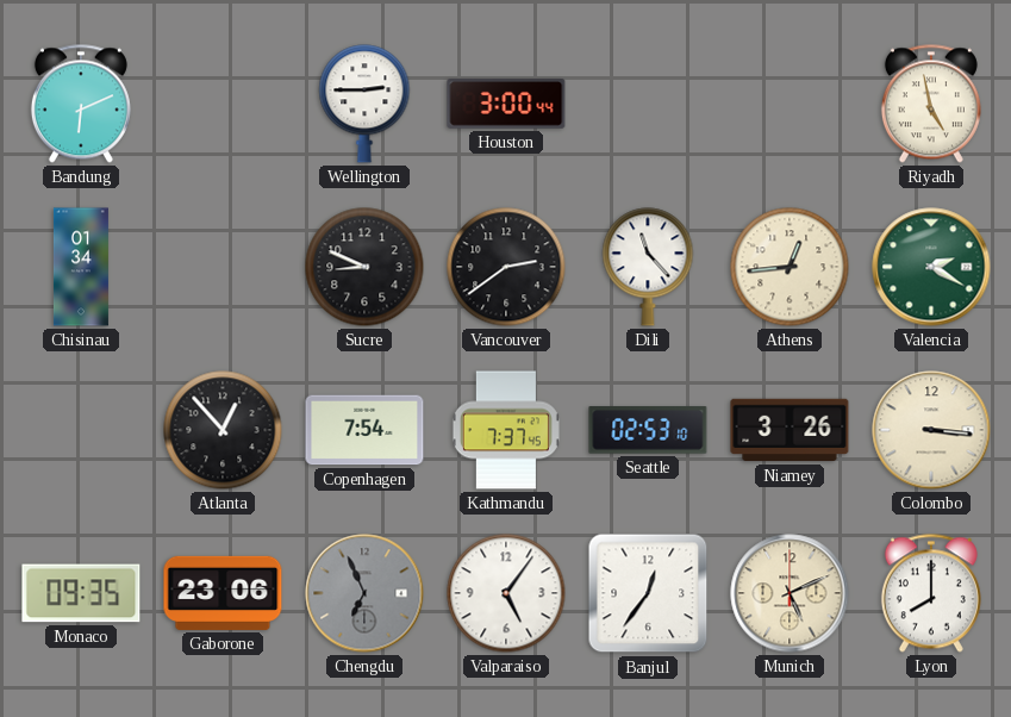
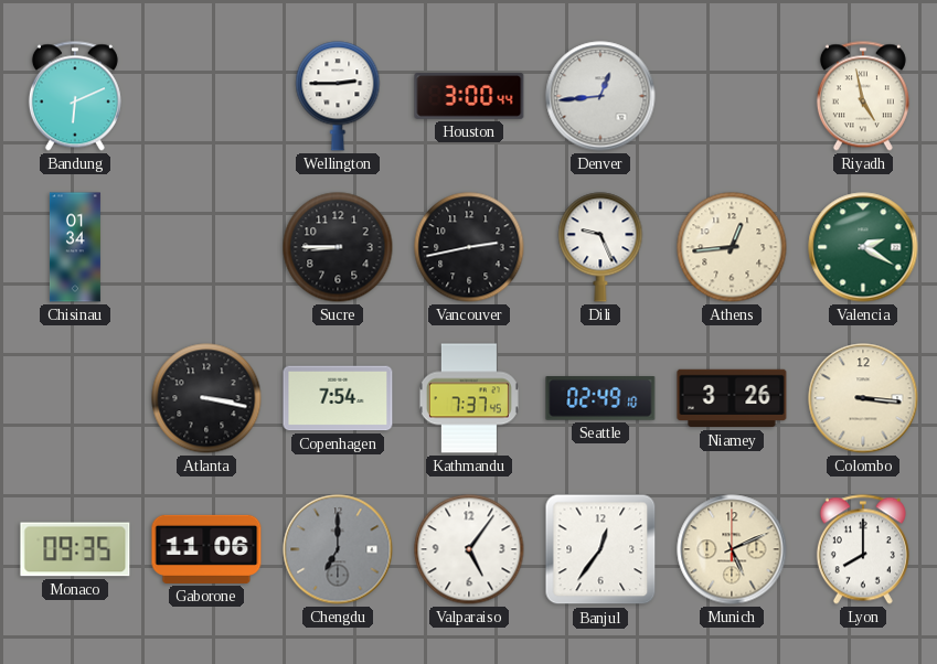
Denver: none -> 12:44
Sucre: 8:49 -> 8:45
Vancouver: 2:39 -> 2:43
Dili: 11:23 -> 9:26
Atlanta: 12:53 -> 3:17
Seattle: 02:53 -> 02:49
Gaborone: 23:06 -> 11:06
Chengdu: 6:56 -> 7:00
